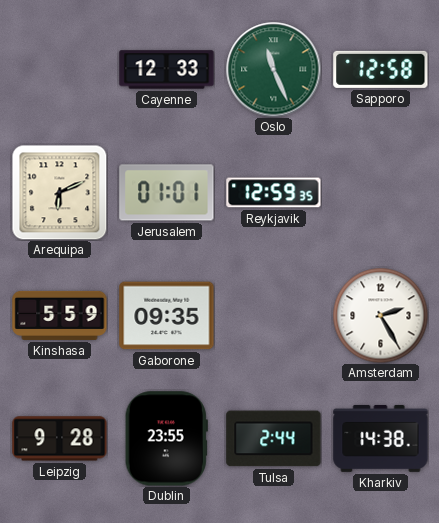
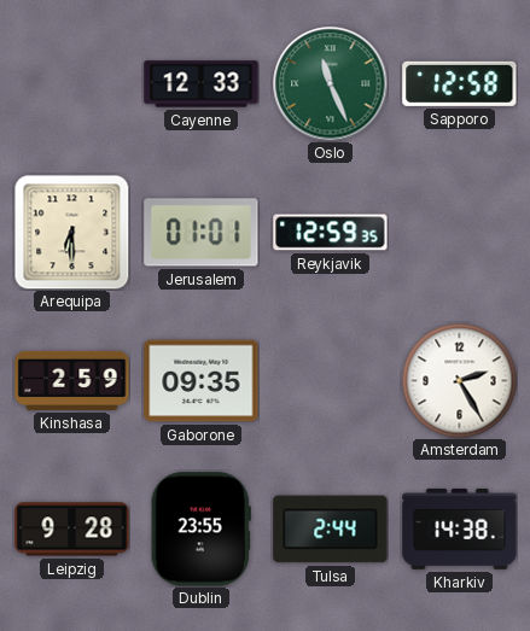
Arequipa: 6:11 -> 6:30
Kinshasa: 5:59 -> 2:59
